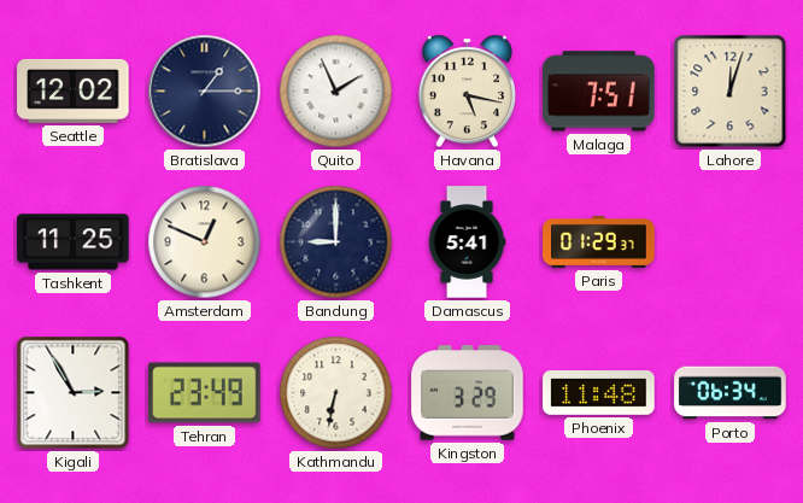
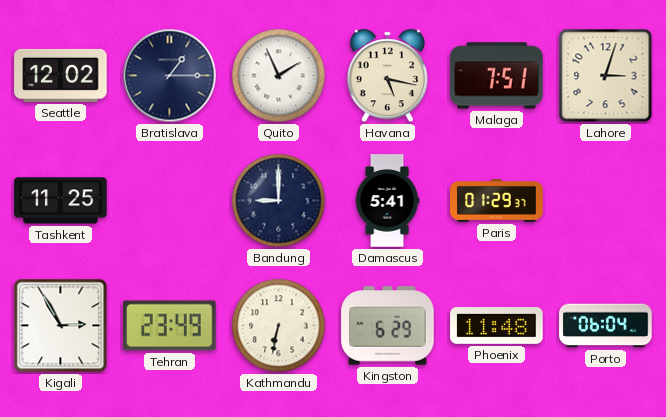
Lahore: 12:03 -> 3:03
Amsterdam: 12:49 -> none
Kingston: 3:29 -> 6:29
Porto: 06:34 -> 06:04
